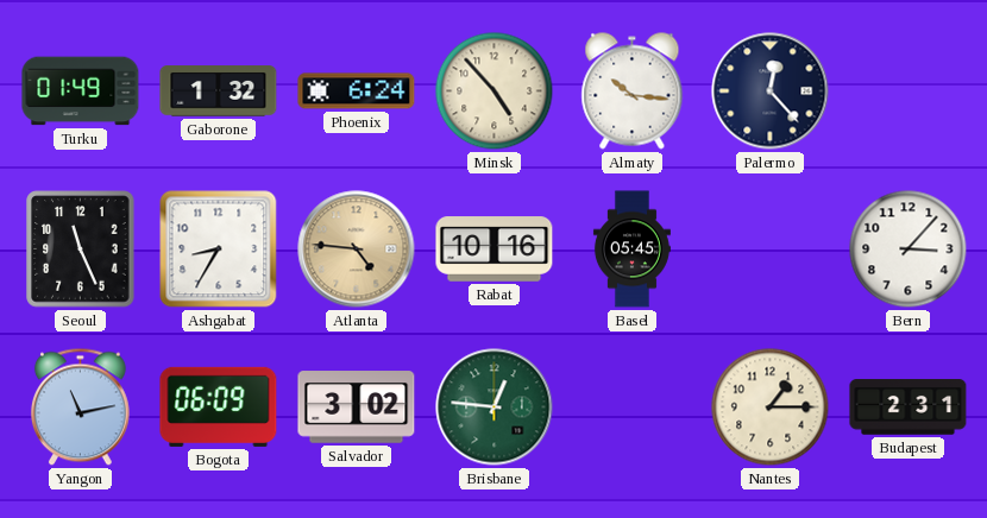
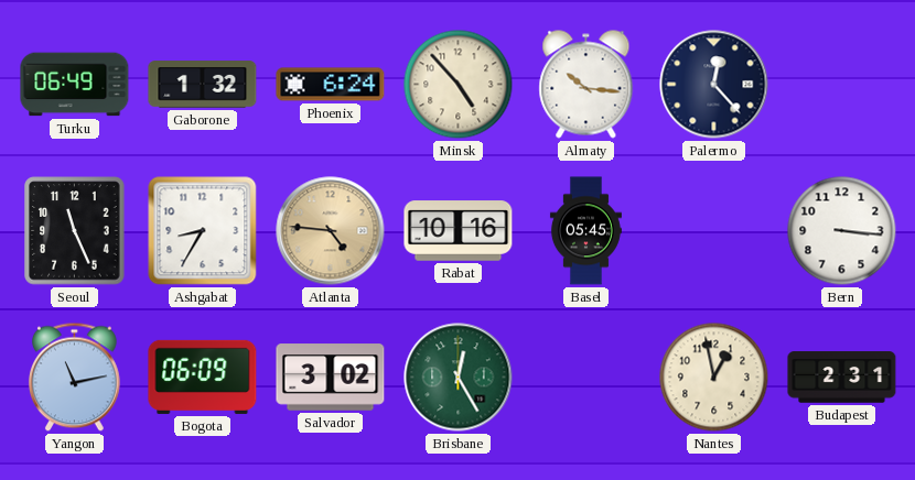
Turku: 01:49 -> 06:49
Bern: 3:07 -> 3:16
Brisbane: 12:46 -> 12:25
Nantes: 1:15 -> 12:58
